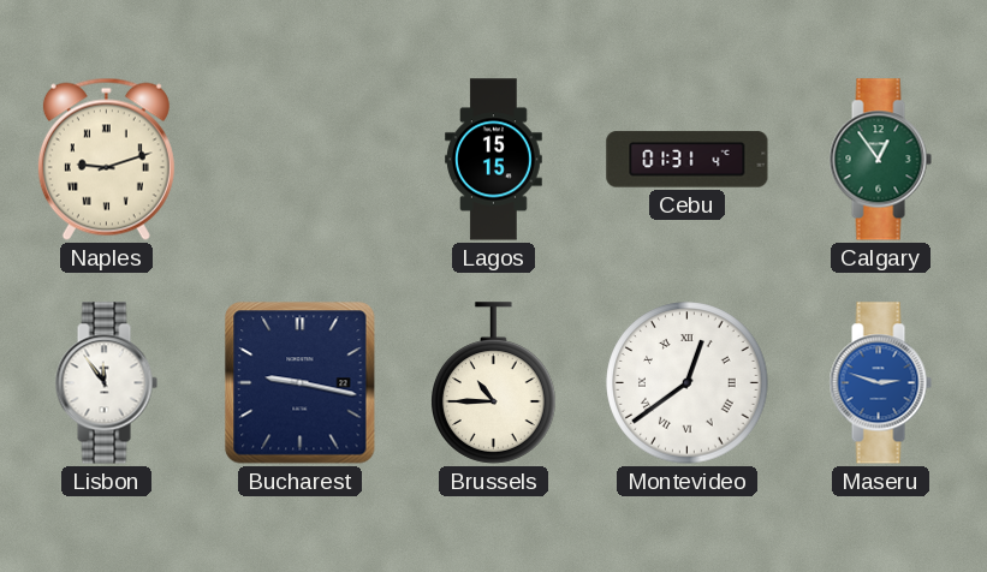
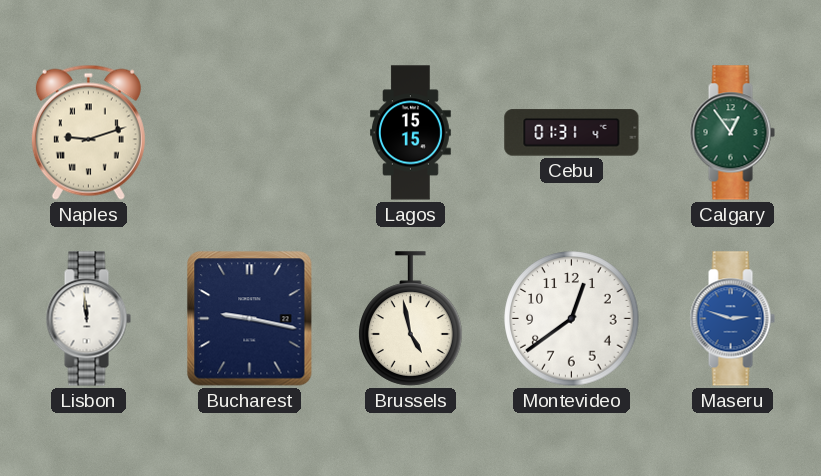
Lisbon: 11:54 -> 11:59
Brussels: 10:45 -> 4:58
Montevideo numerals: Roman -> Arabic
